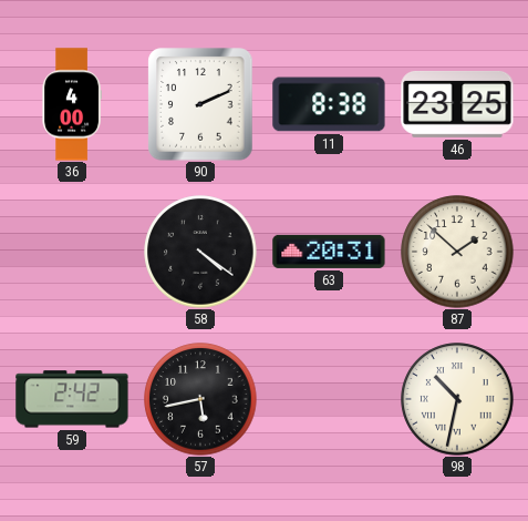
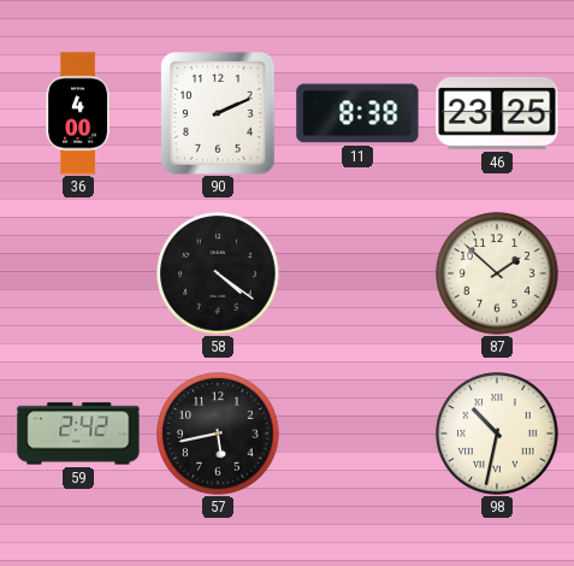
63: 20:31 -> none
